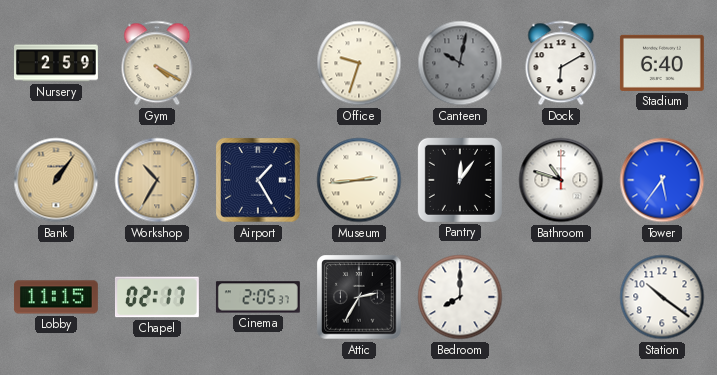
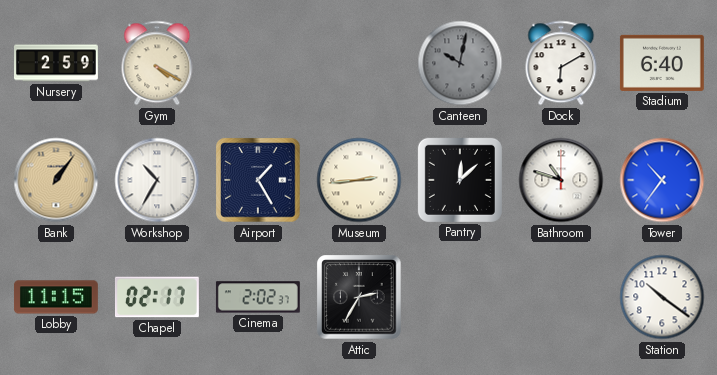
Office: 9:33 -> none
Workshop dial: champagne -> white
Pantry: 12:06 -> 12:08
Tower: 5:36 -> 10:36
Cinema: 2:05 -> 2:02
Bedroom: 8:00 -> none
